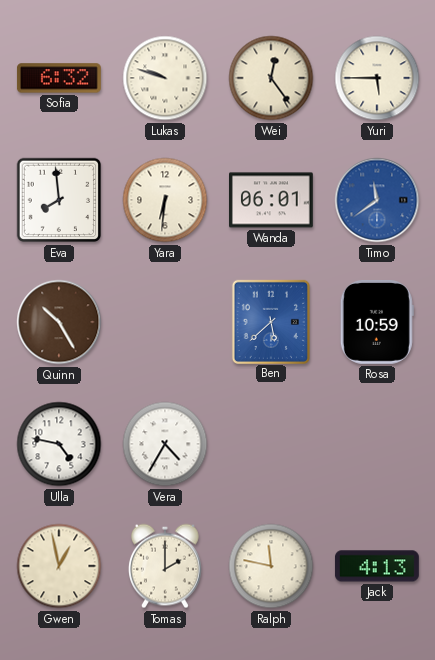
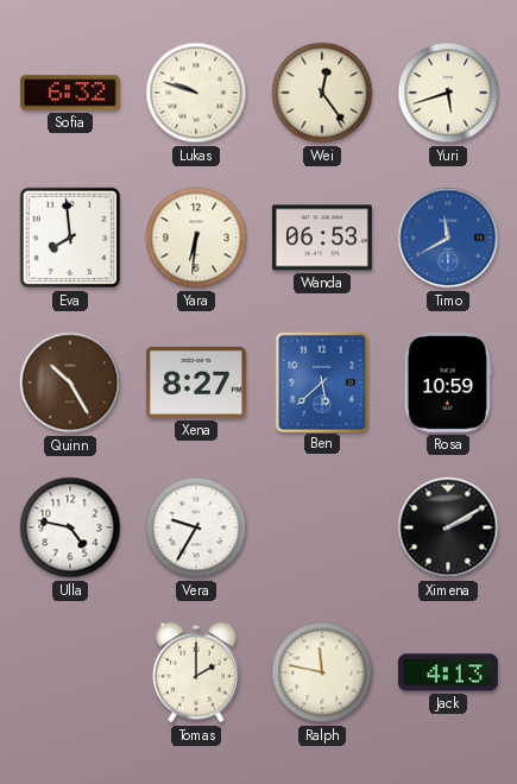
Yuri: 5:45 -> 5:42
Wanda: 06:01 -> 06:53
Timo: 11:39 -> 11:40
Xena: none -> 8:27
Vera: 4:35 -> 9:35
Ximena: none -> 2:10
Gwen: 12:58 -> none
